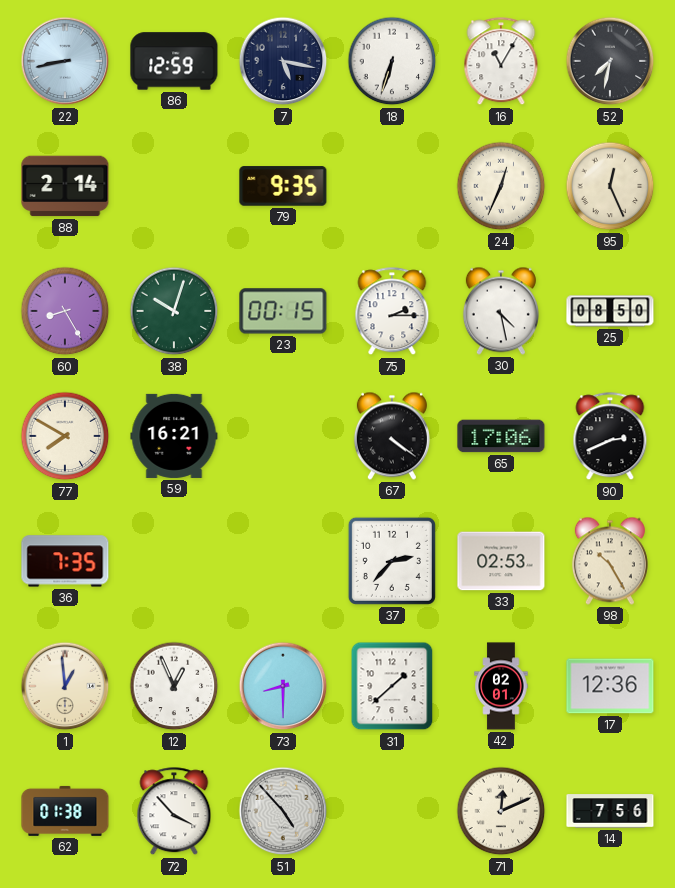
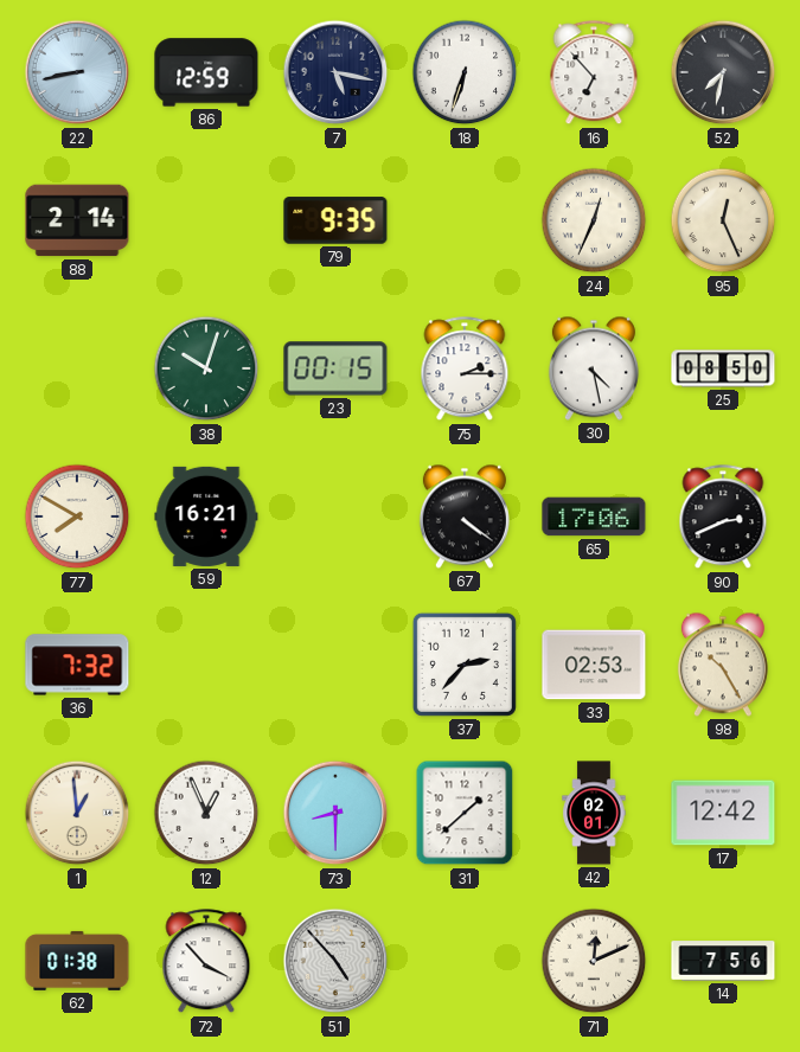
16: 11:05 -> 6:53
60: 8:25 -> none
36: 7:35 -> 7:32
17: 12:36 -> 12:42
